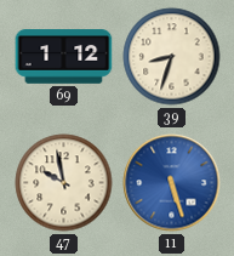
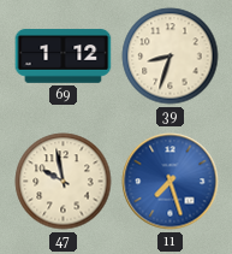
11: 5:27 -> 7:27
